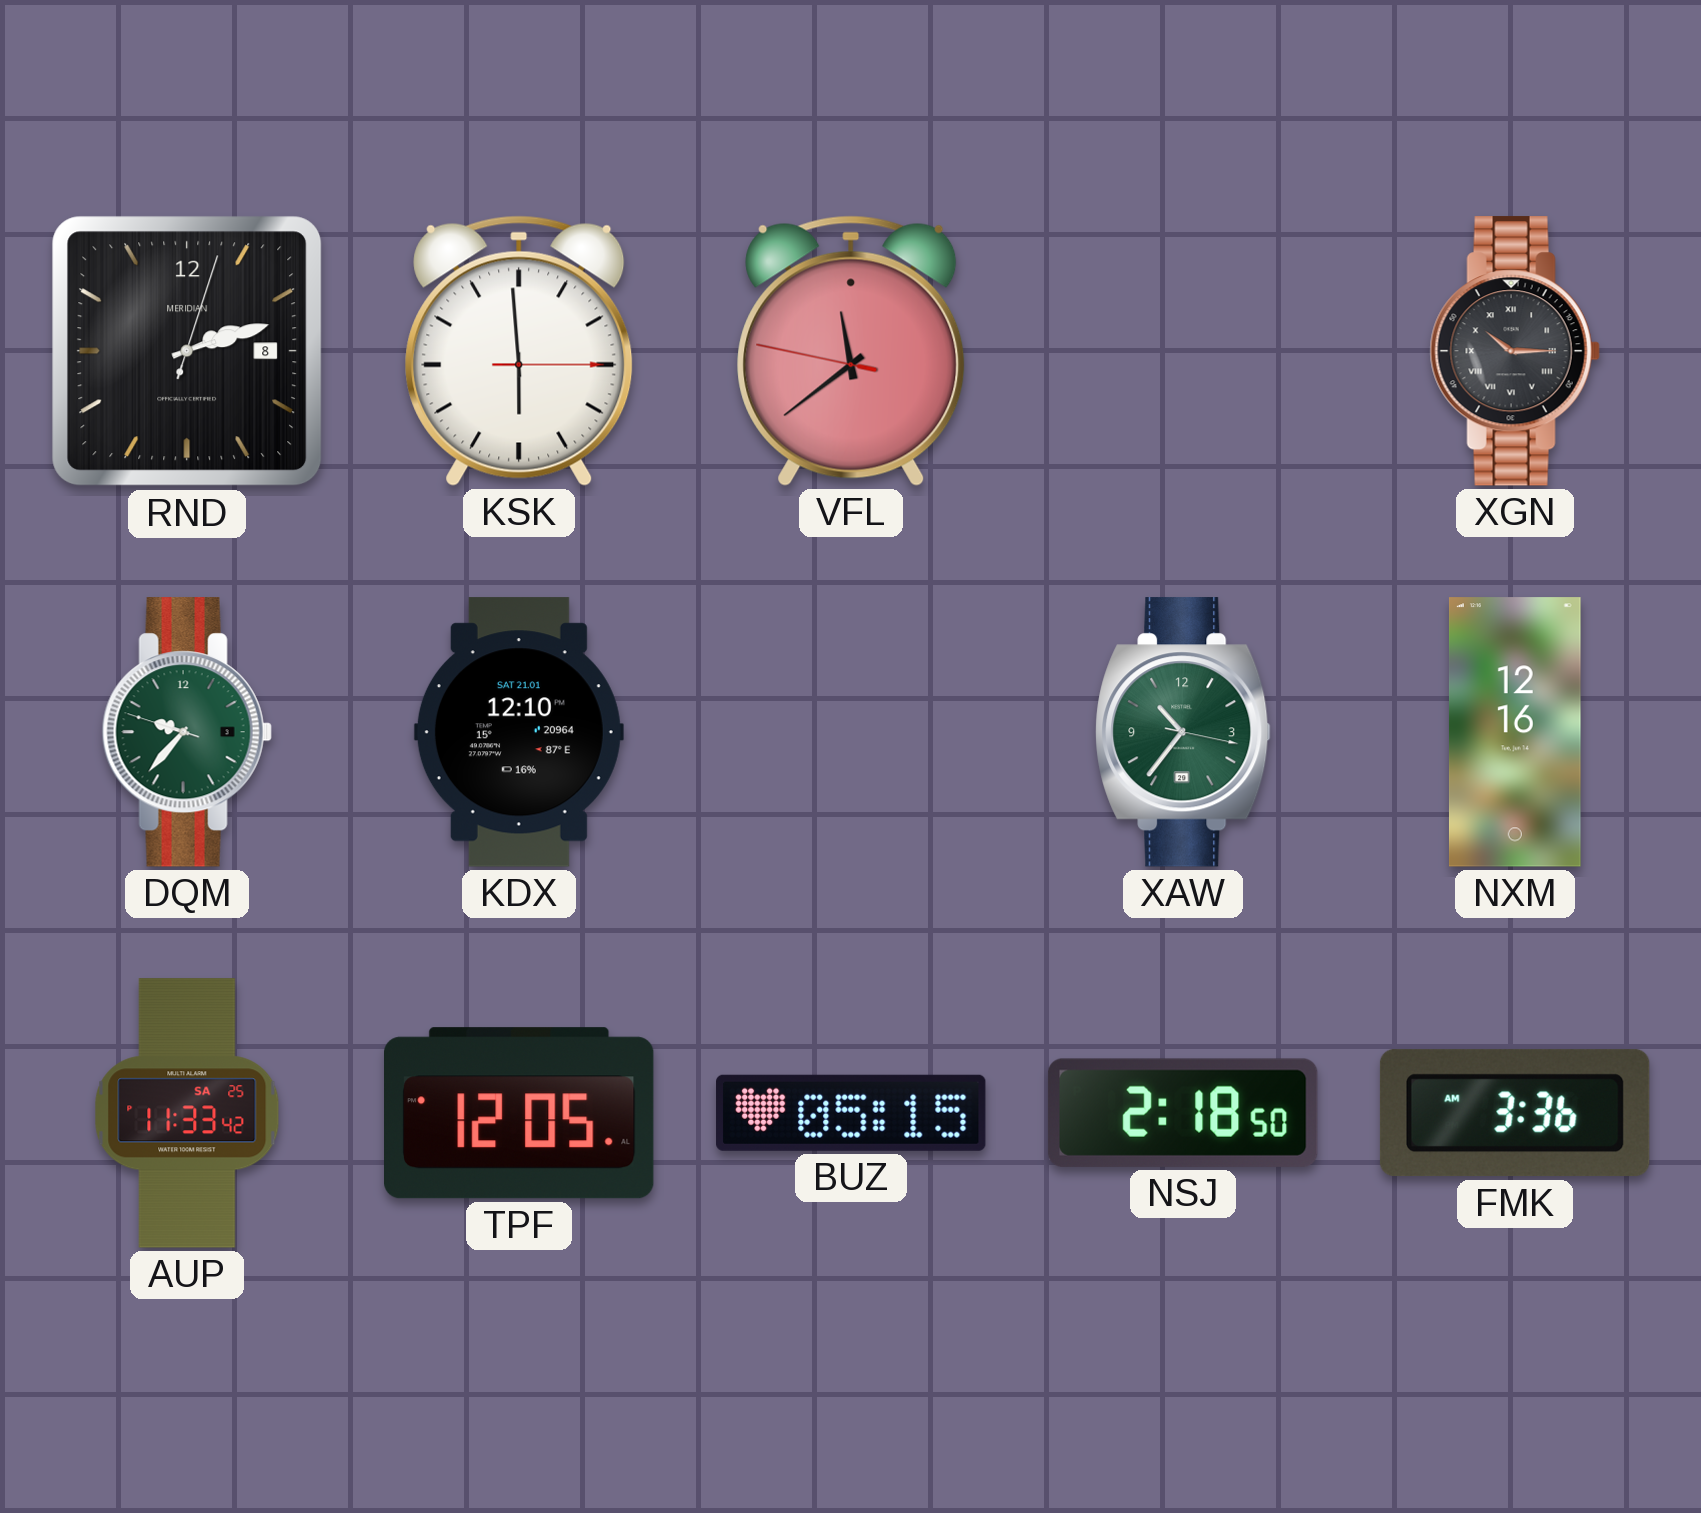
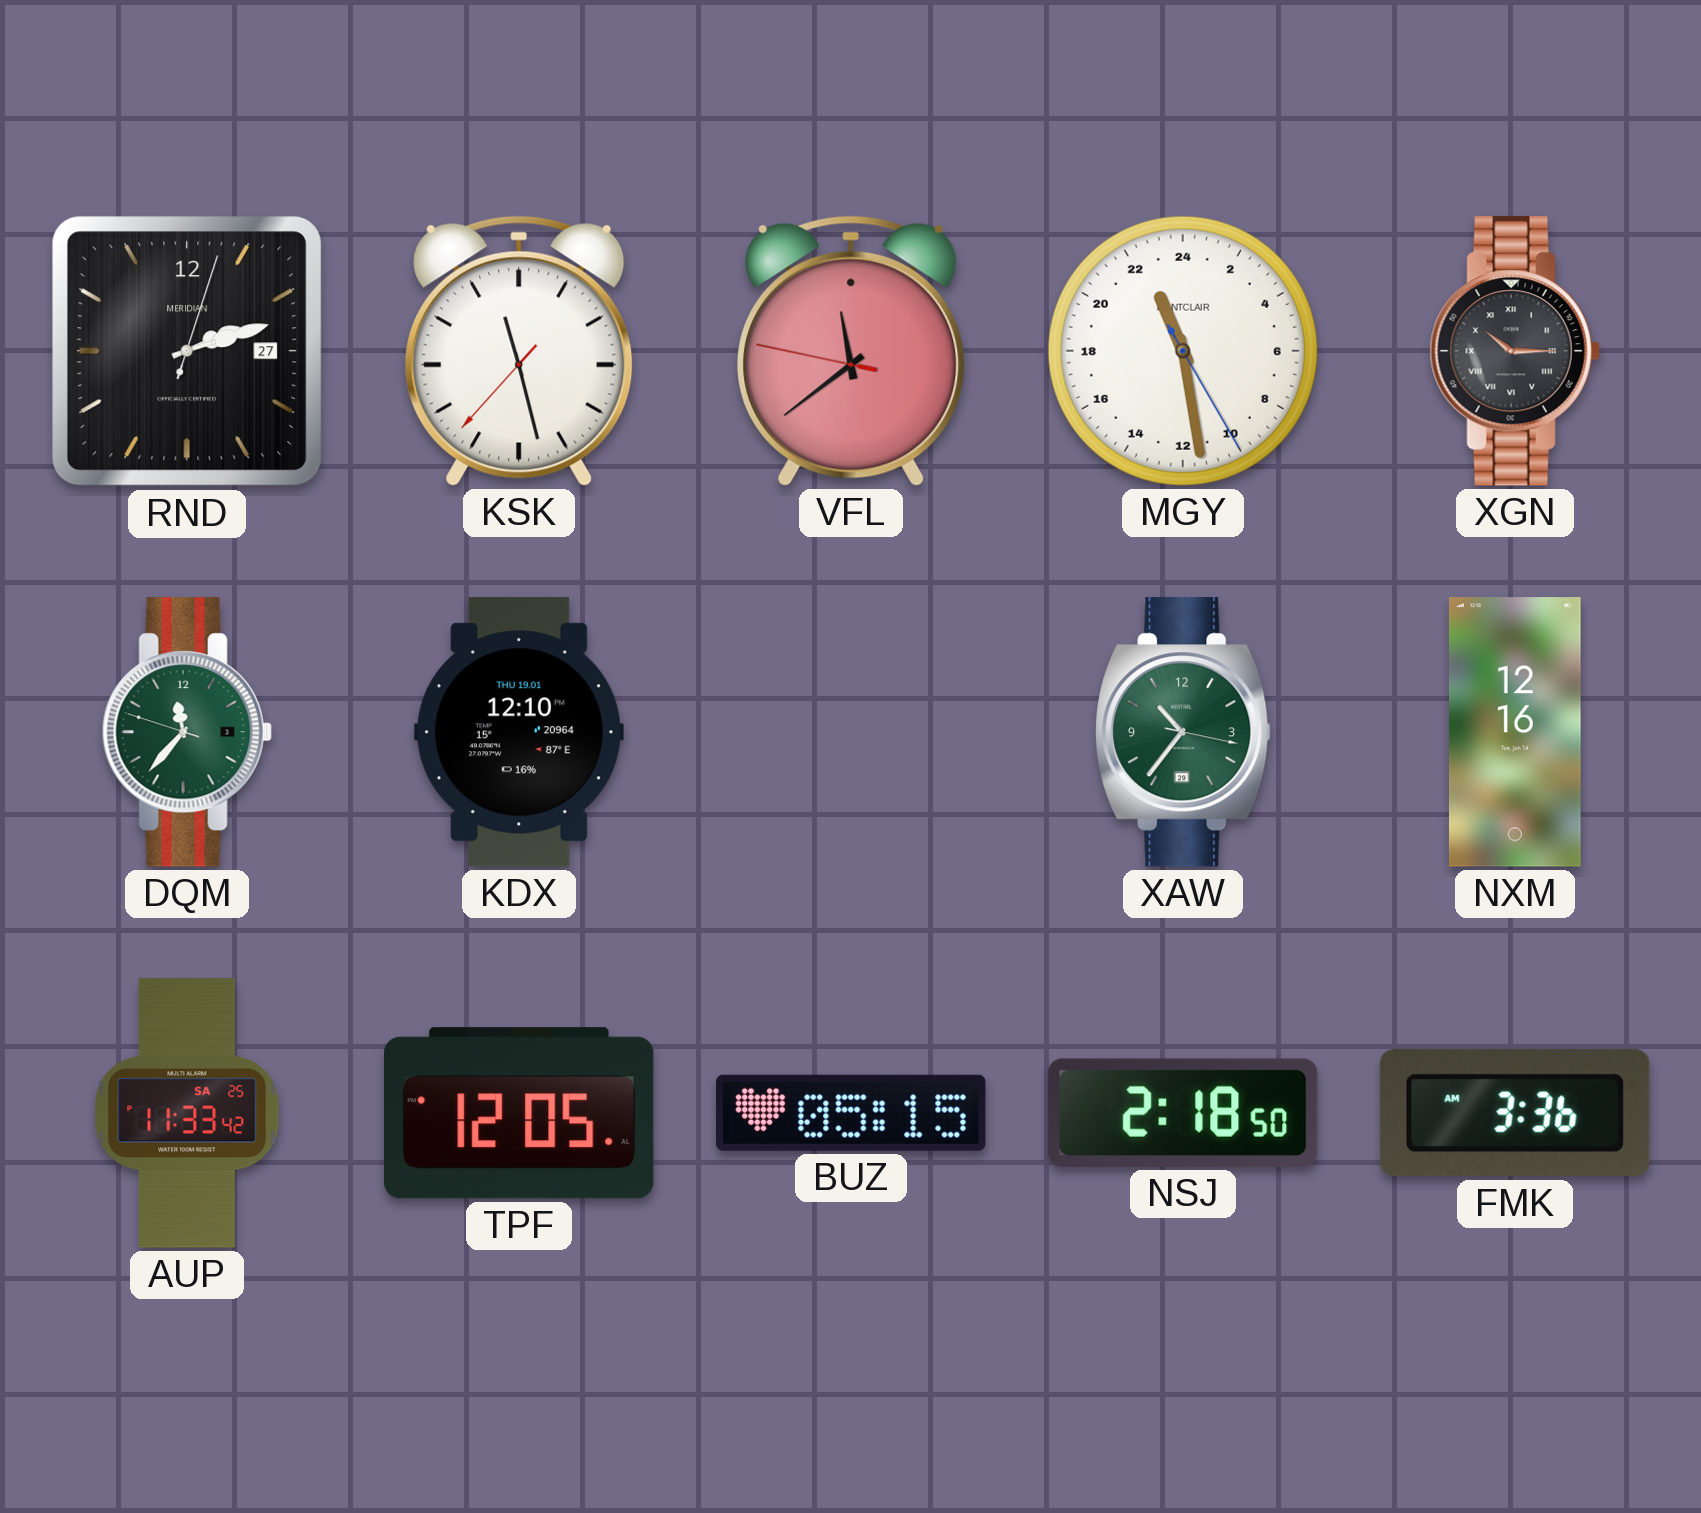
RND date: 8 -> 27
KSK: 5:59 -> 11:27
MGY: none -> 22:28
DQM: 9:36 -> 11:36
KDX date: SAT 21.01 -> THU 19.01
